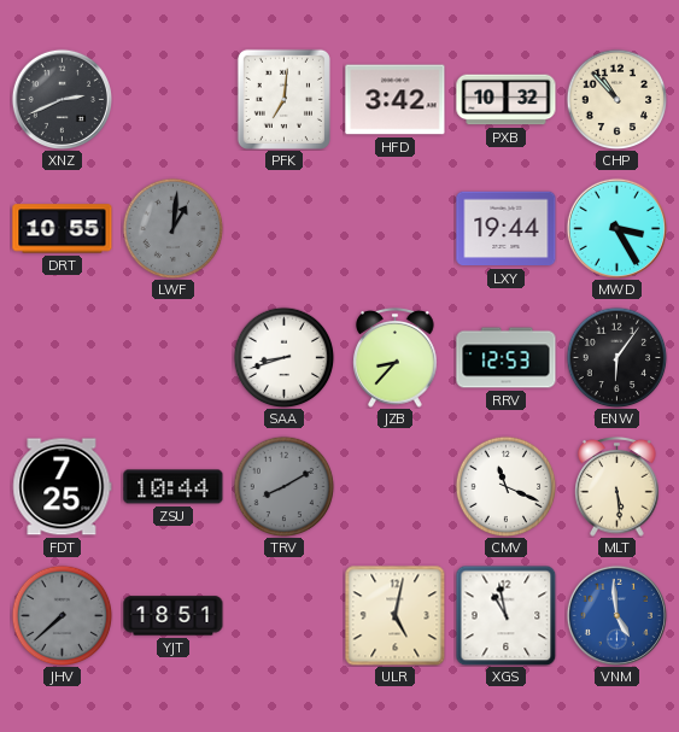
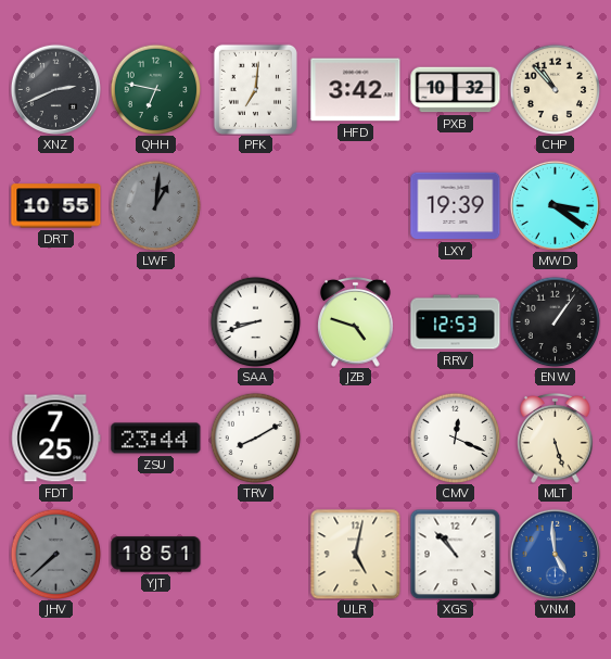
QHH: none -> 6:47
LXY: 19:44 -> 19:39
MWD: 3:25 -> 3:21
JZB: 8:37 -> 4:48
ENW: 6:06 -> 1:06
ZSU: 10:44 -> 23:44
TRV dial: grey -> white
CMV: 11:19 -> 12:19
MLT: 5:29 -> 5:27
XGS: 10:58 -> 10:53
